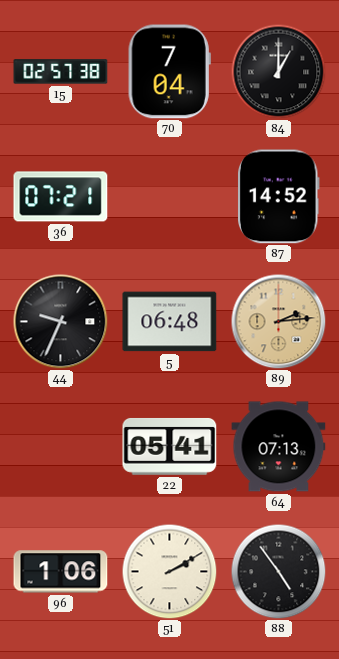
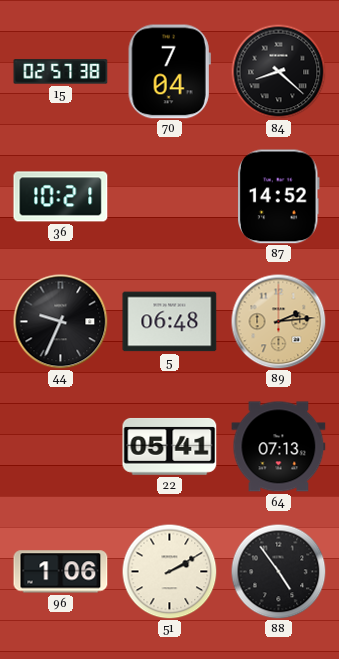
84: 1:00 -> 8:22
36: 07:21 -> 10:21
